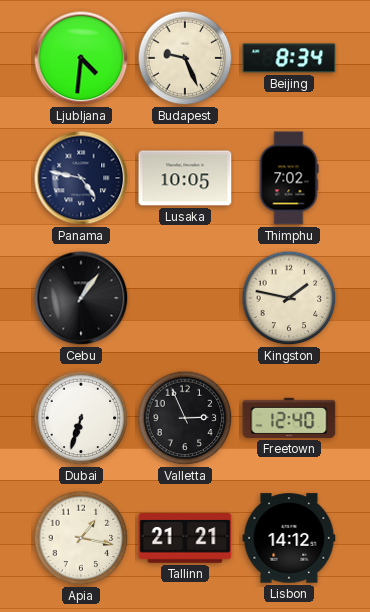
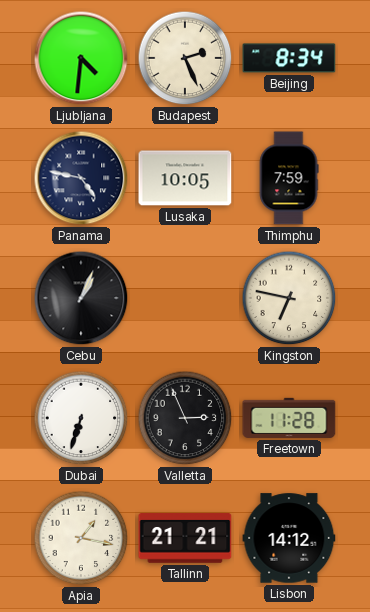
Budapest: 9:26 -> 2:26
Thimphu: 7:02 -> 7:59
Cebu: 1:06 -> 1:04
Kingston: 1:47 -> 6:47
Freetown: 12:40 -> 11:28
